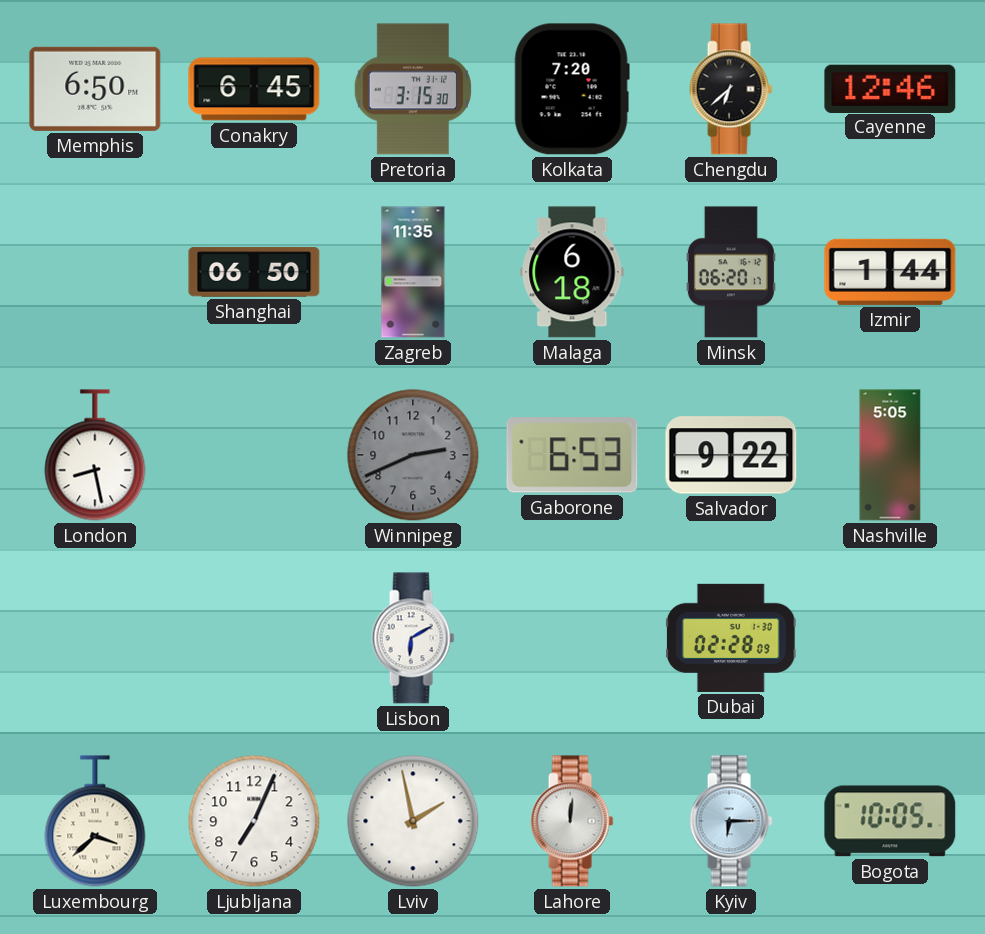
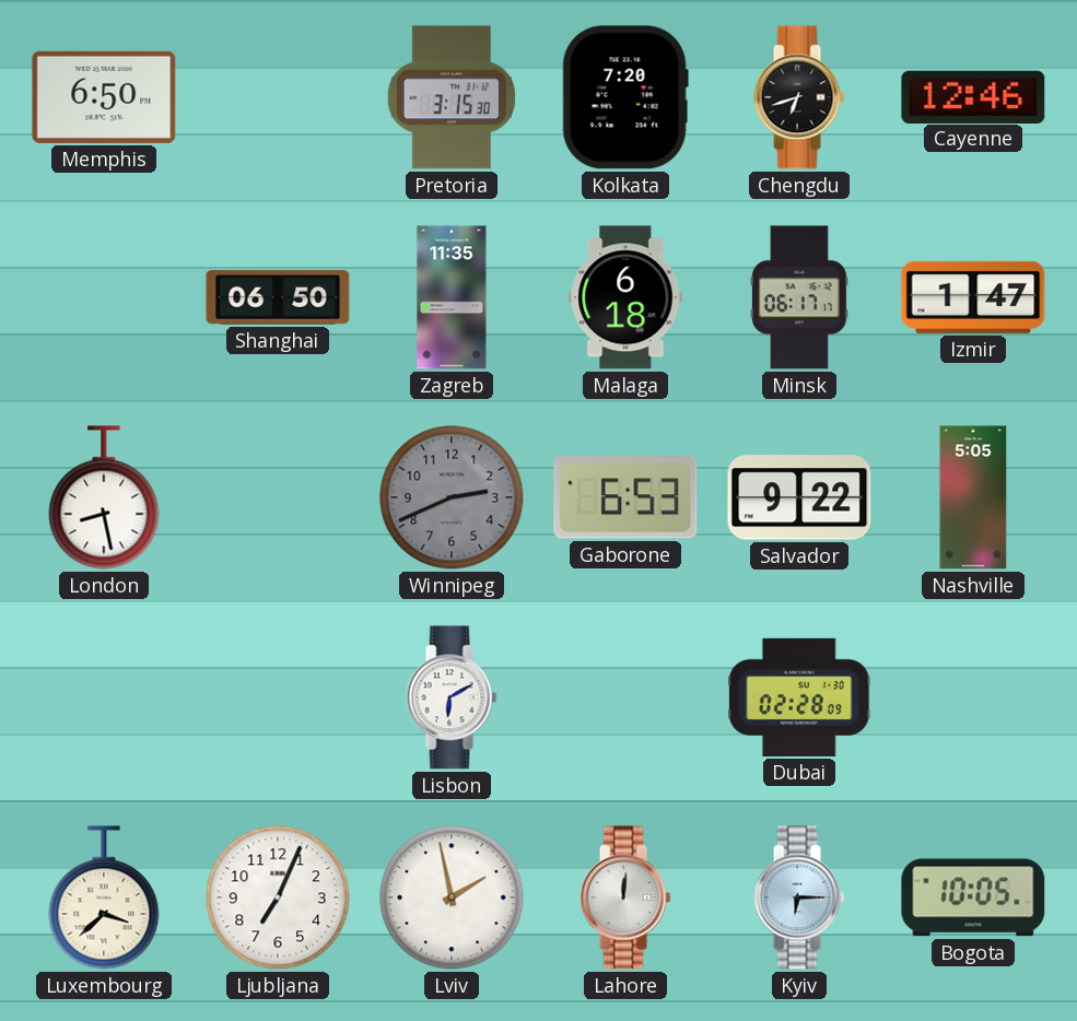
Conakry: 6:45 -> none
Chengdu: 6:38 -> 6:42
Minsk: 06:20 -> 06:17
Izmir: 1:44 -> 1:47
